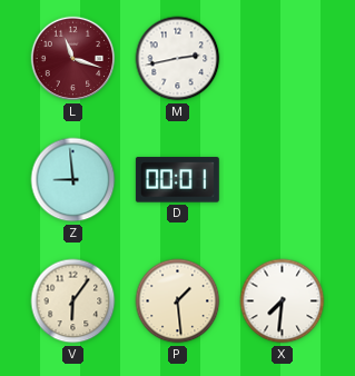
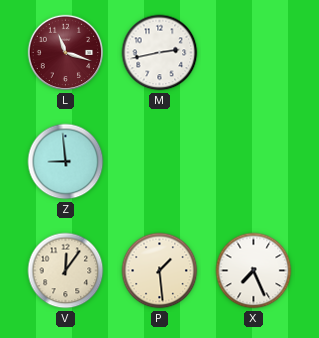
D: 00:01 -> none
V: 6:06 -> 12:06
X: 7:31 -> 7:26
